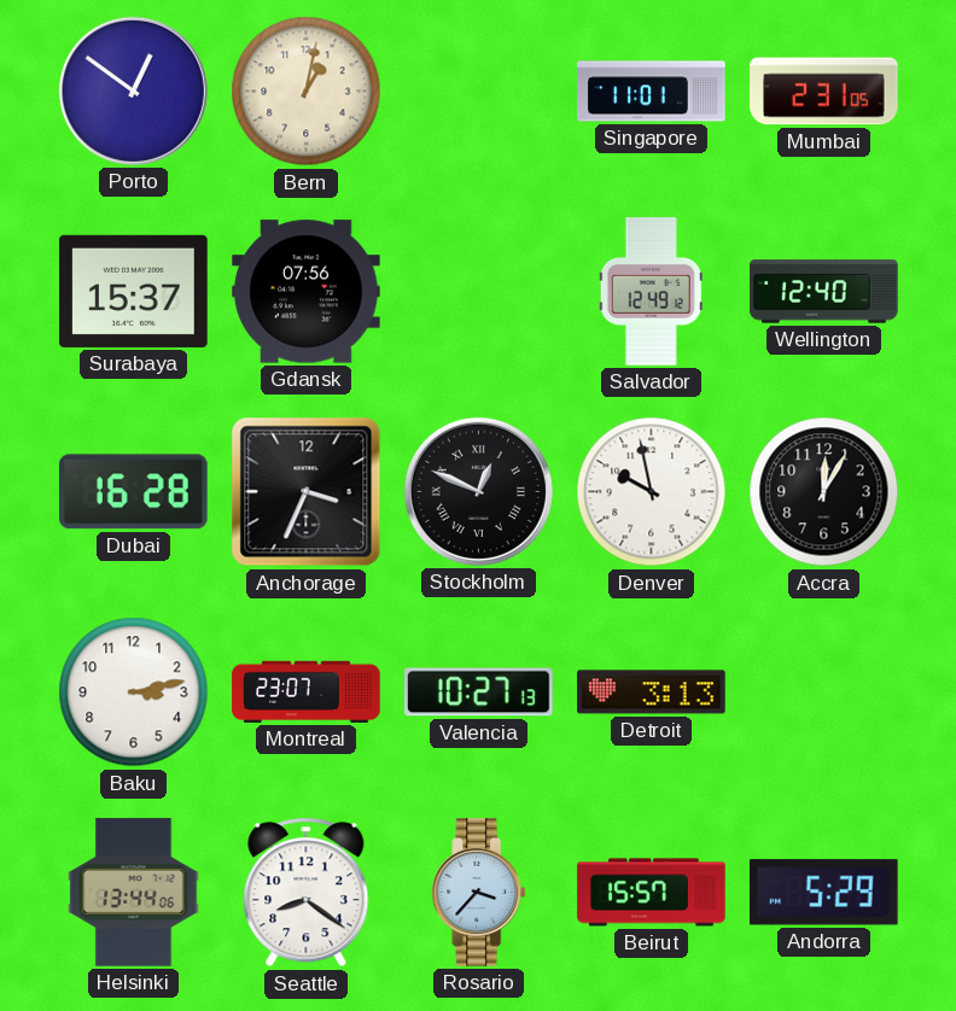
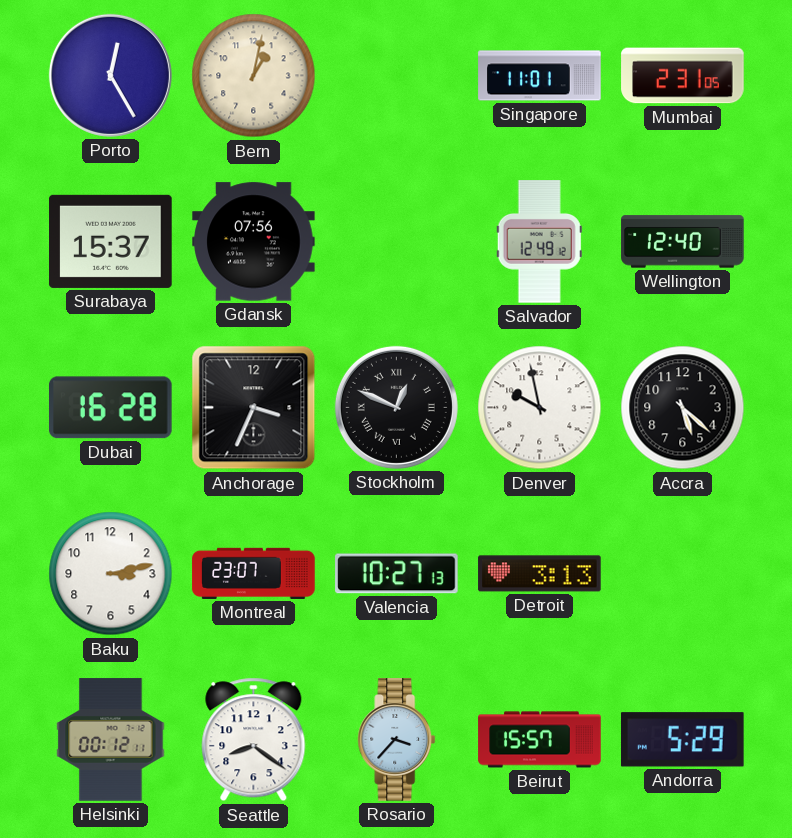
Porto: 12:51 -> 12:25
Accra: 12:05 -> 5:22
Helsinki: 13:44 -> 00:12
